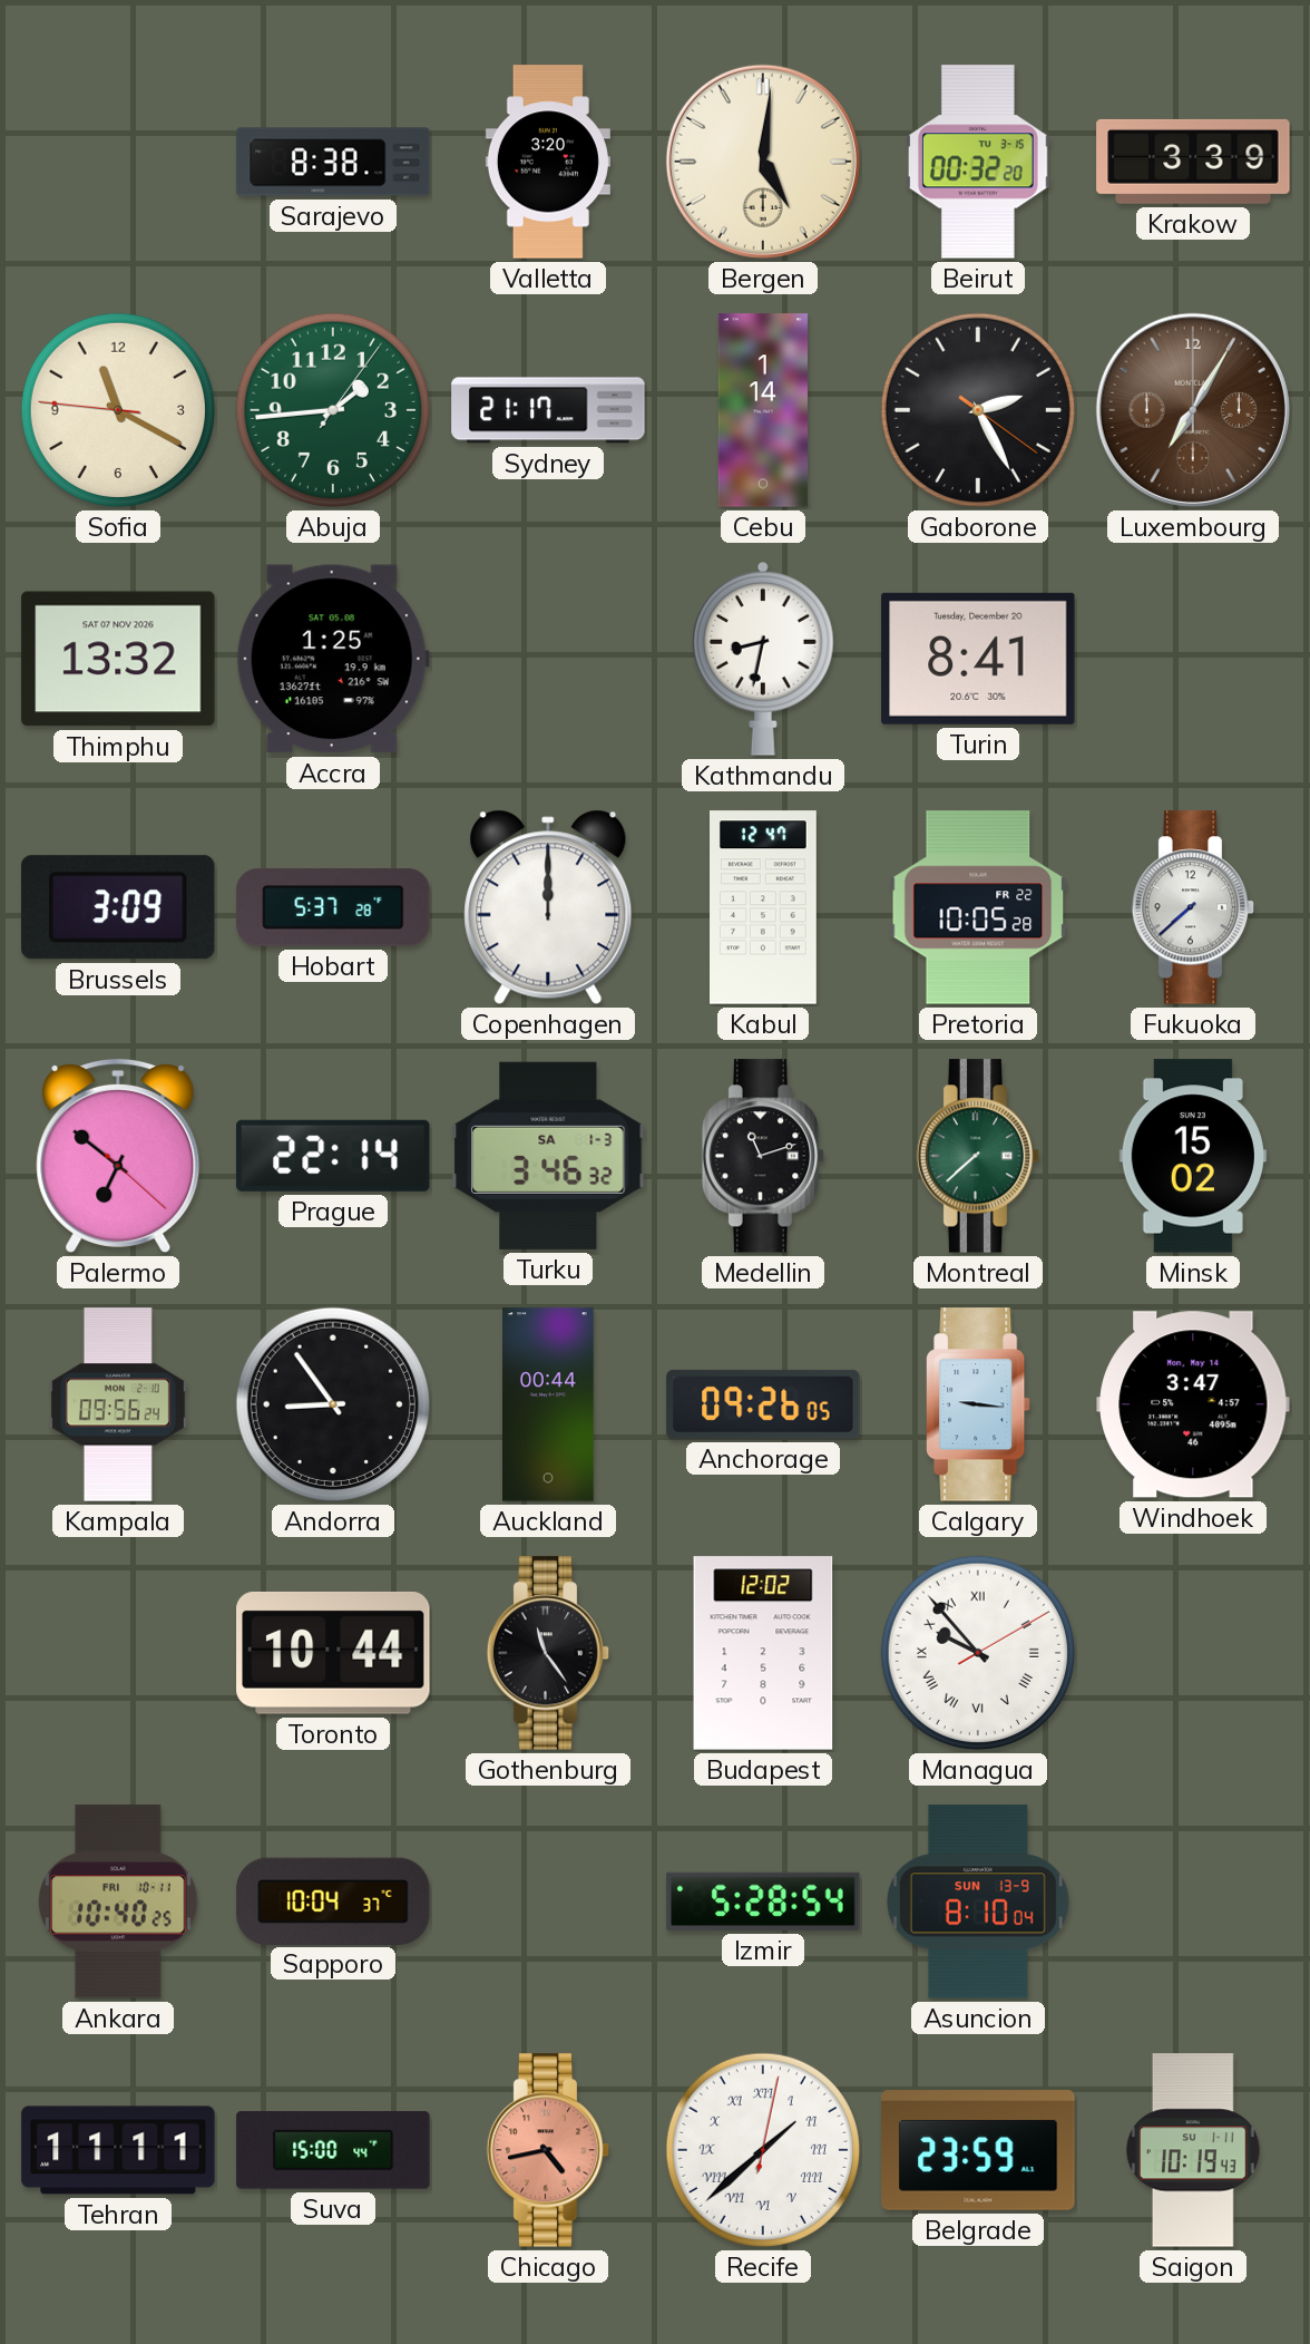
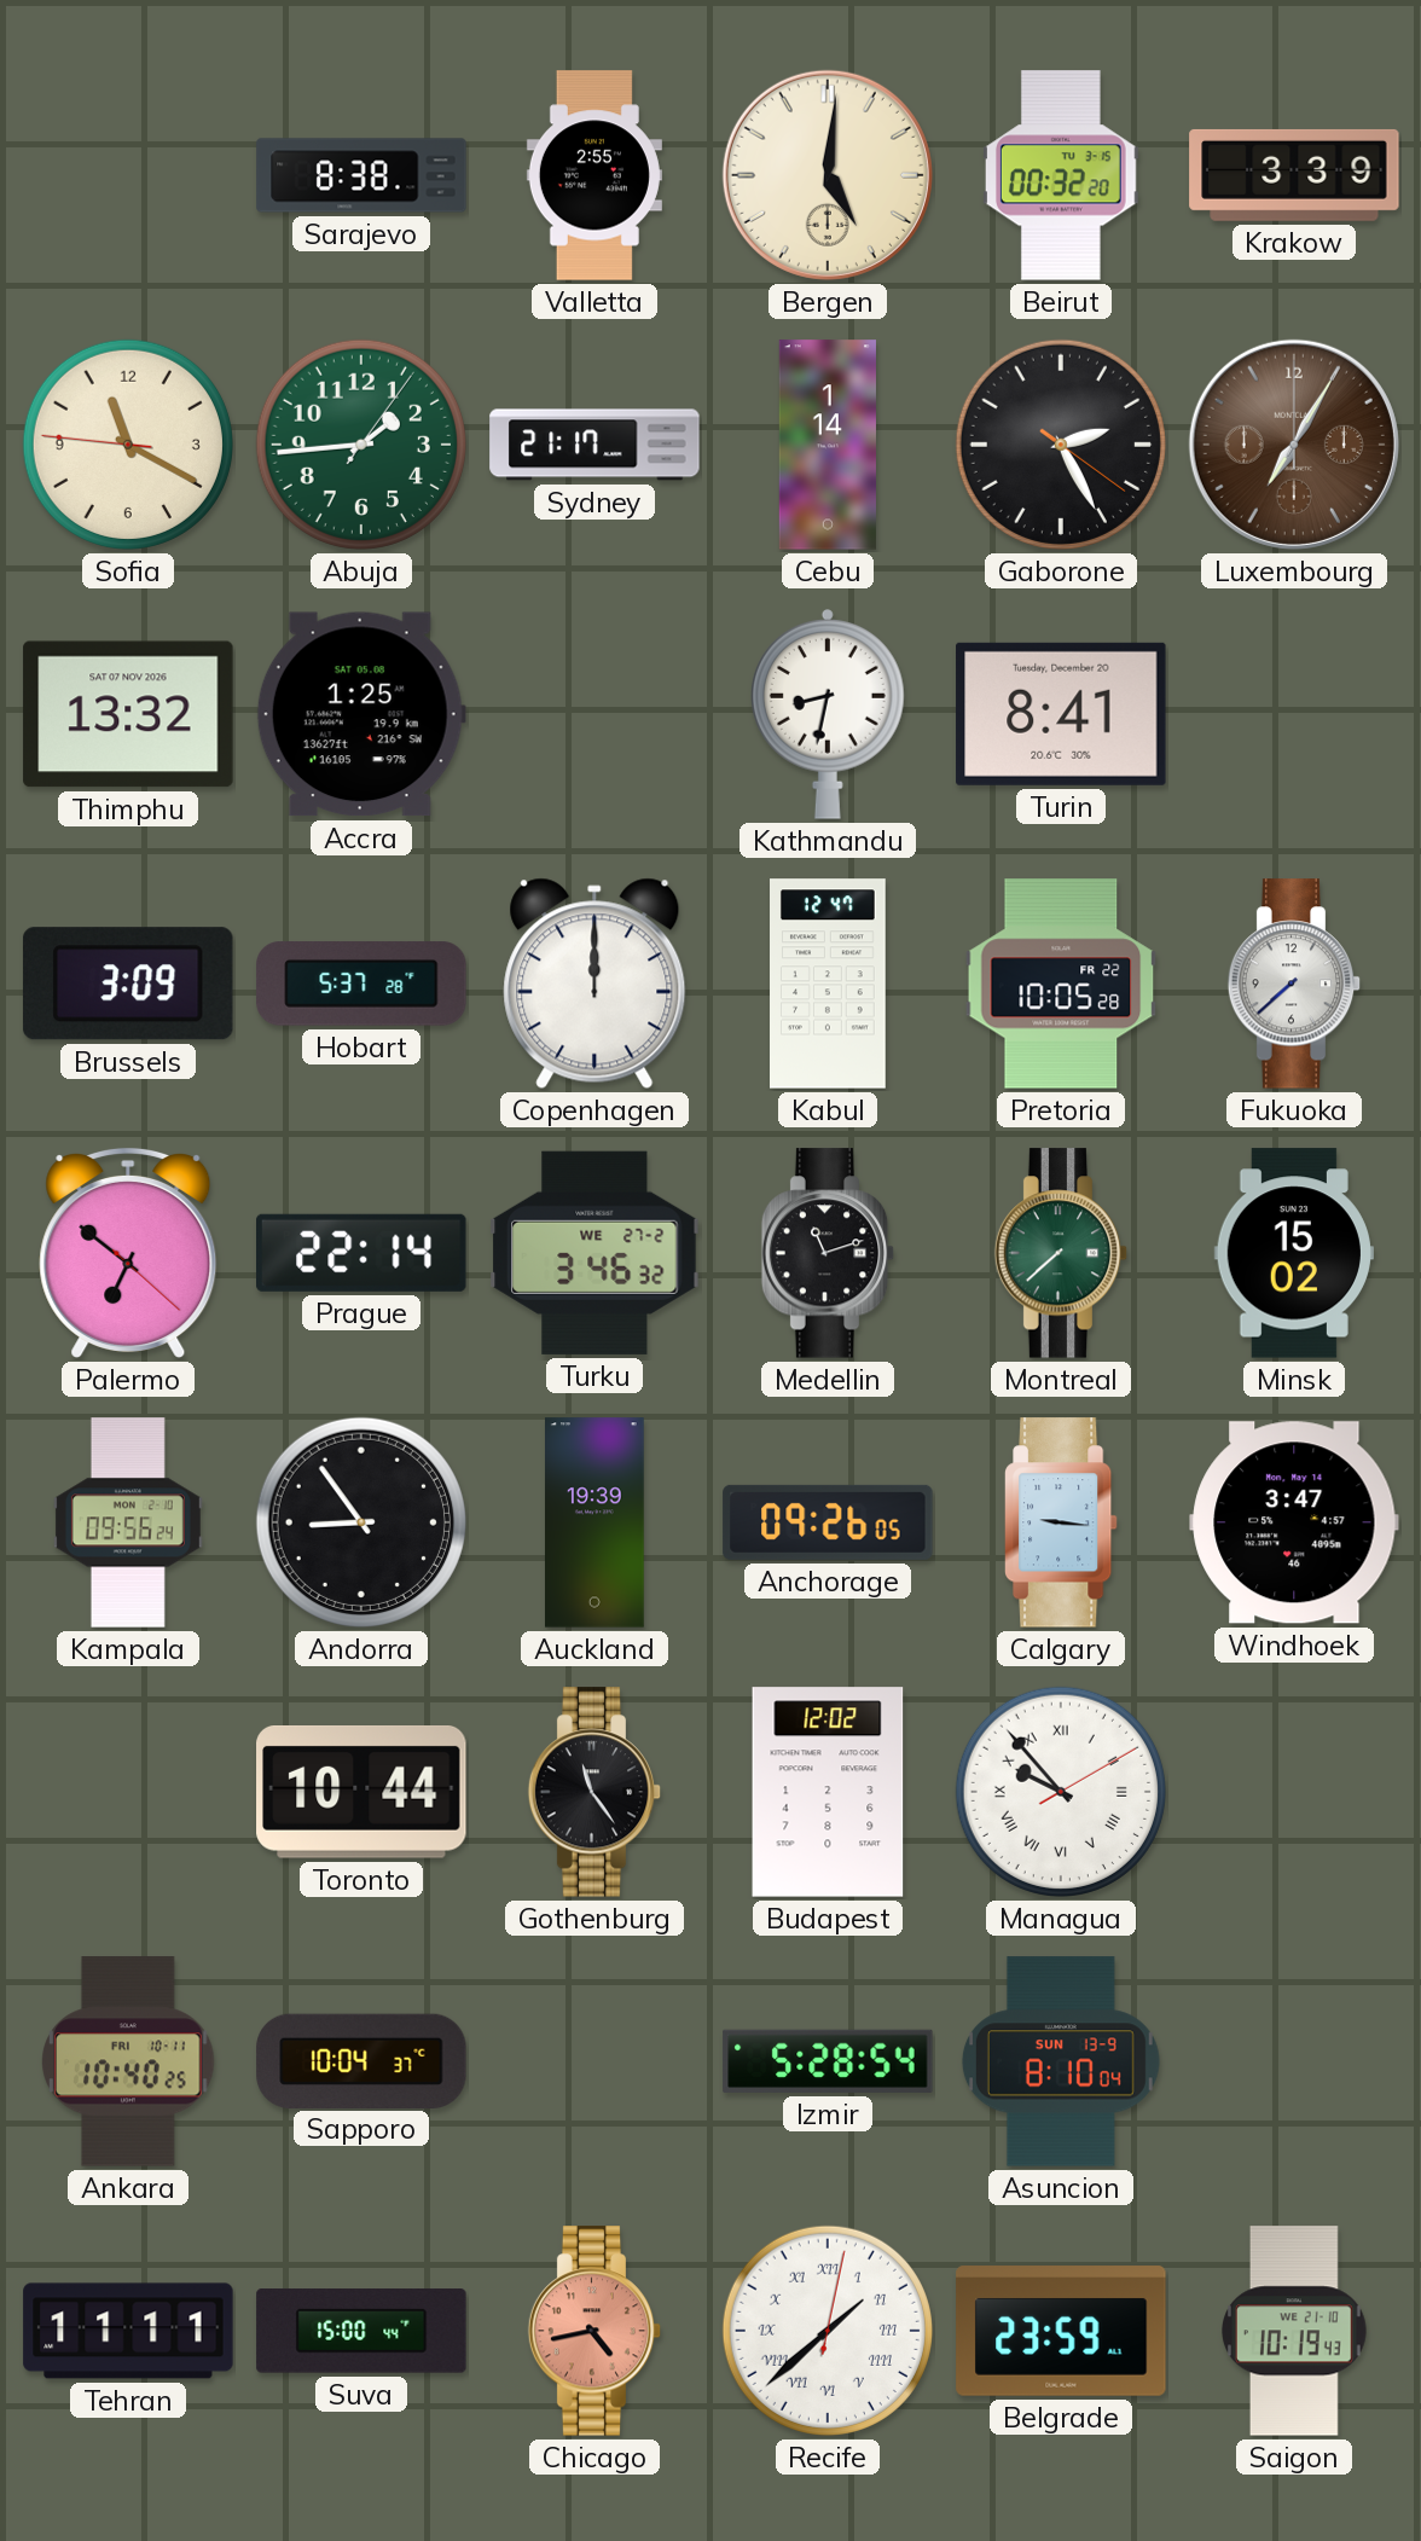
Valletta: 3:20 -> 2:55
Turku date: SA 1-3 -> WE 27-2
Auckland: 00:44 -> 19:39
Saigon date: SU 1-11 -> WE 21-10
